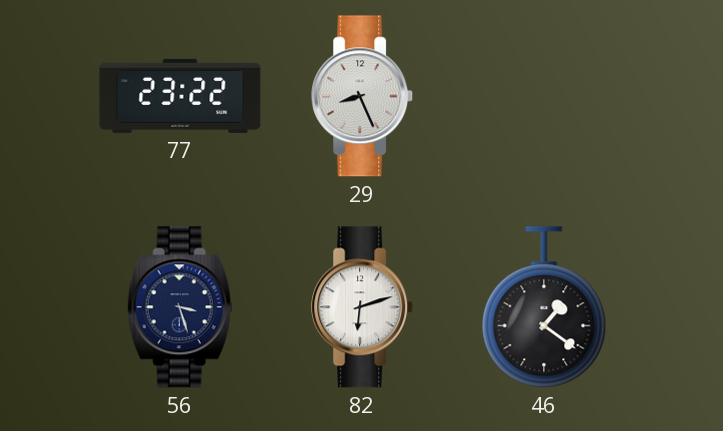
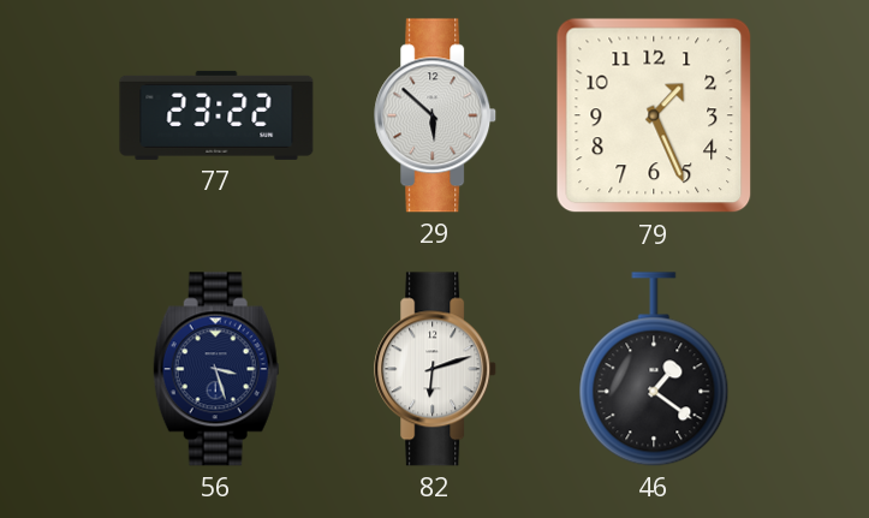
29: 8:26 -> 5:52
79: none -> 1:26
